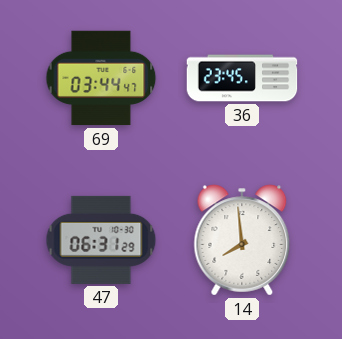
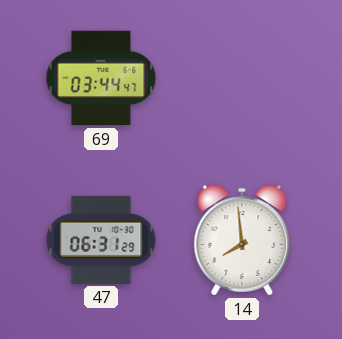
36: 23:45 -> none
